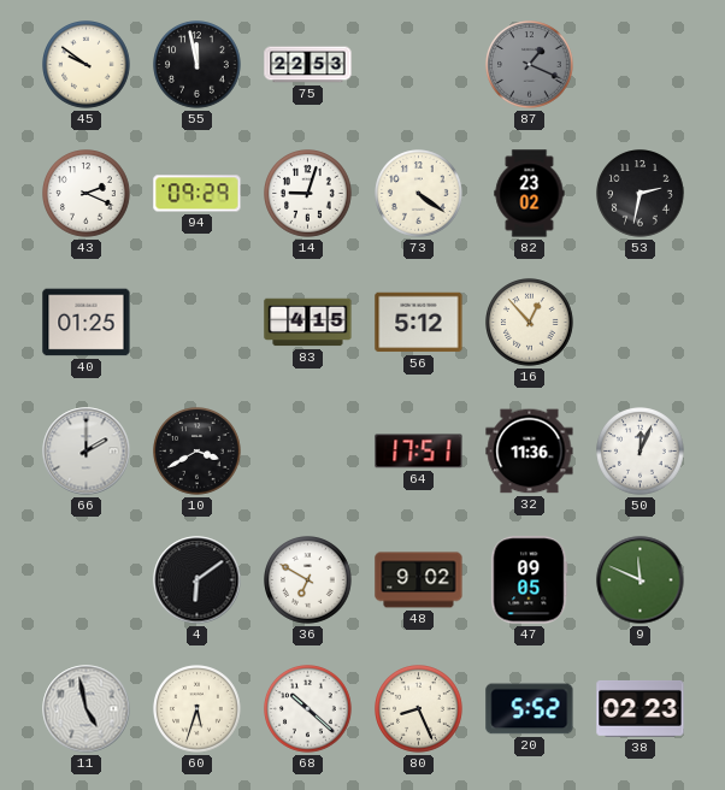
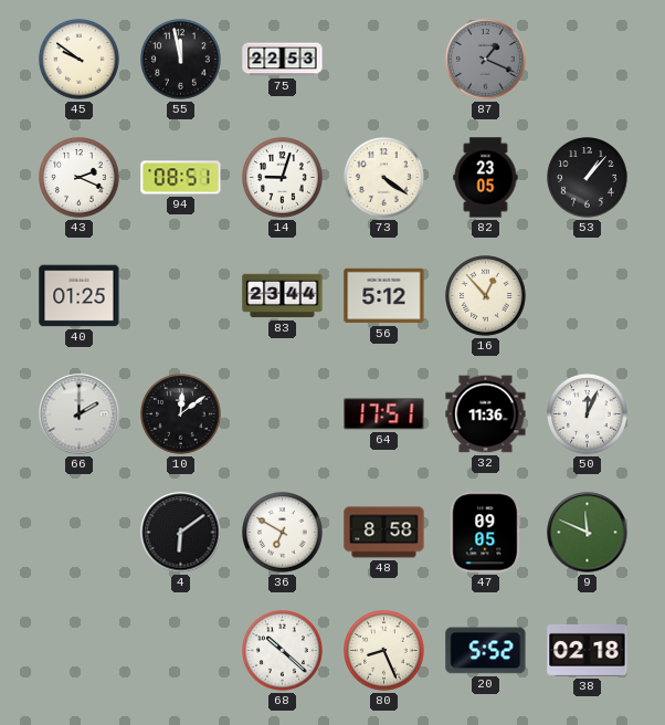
94: 09:29 -> 08:51
82: 23:02 -> 23:05
53: 2:32 -> 1:07
83: 4:15 -> 23:44
10: 3:40 -> 12:09
48: 9:02 -> 8:58
11: 4:58 -> none
60: 5:33 -> none
38: 02:23 -> 02:18
